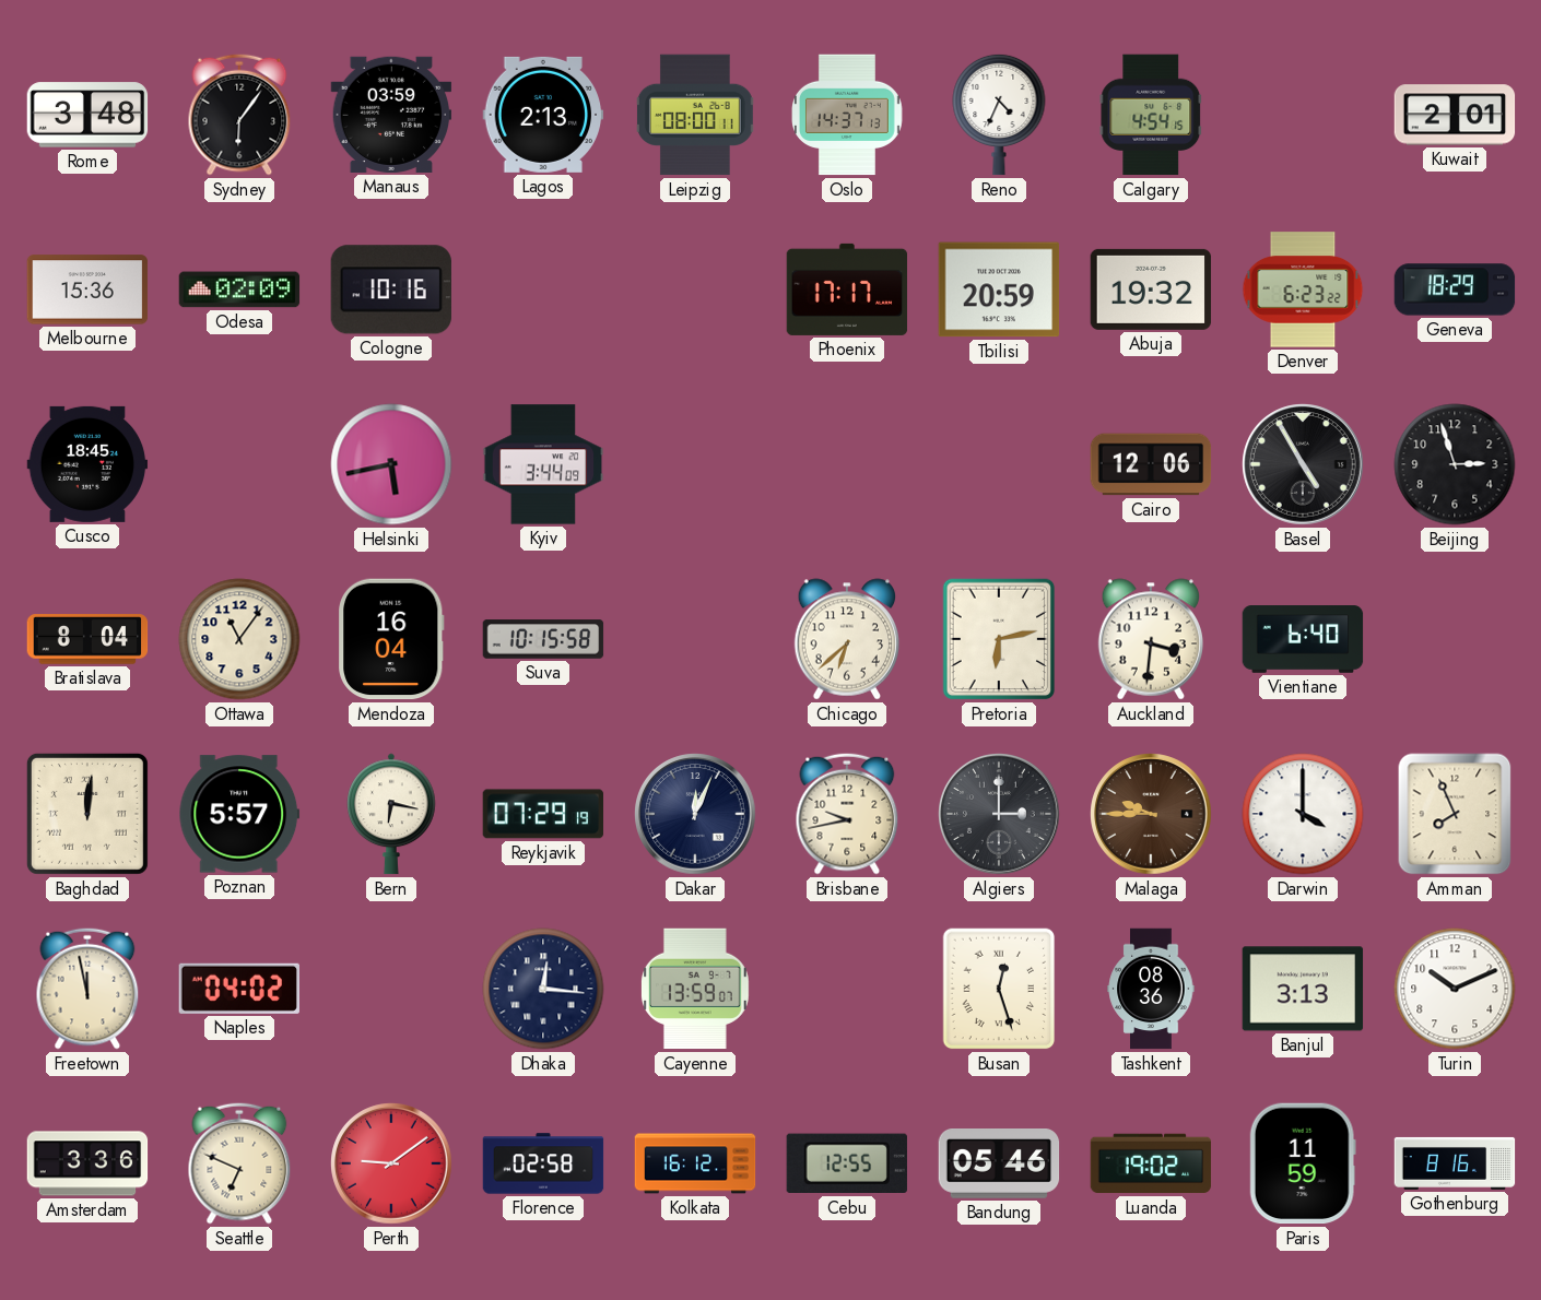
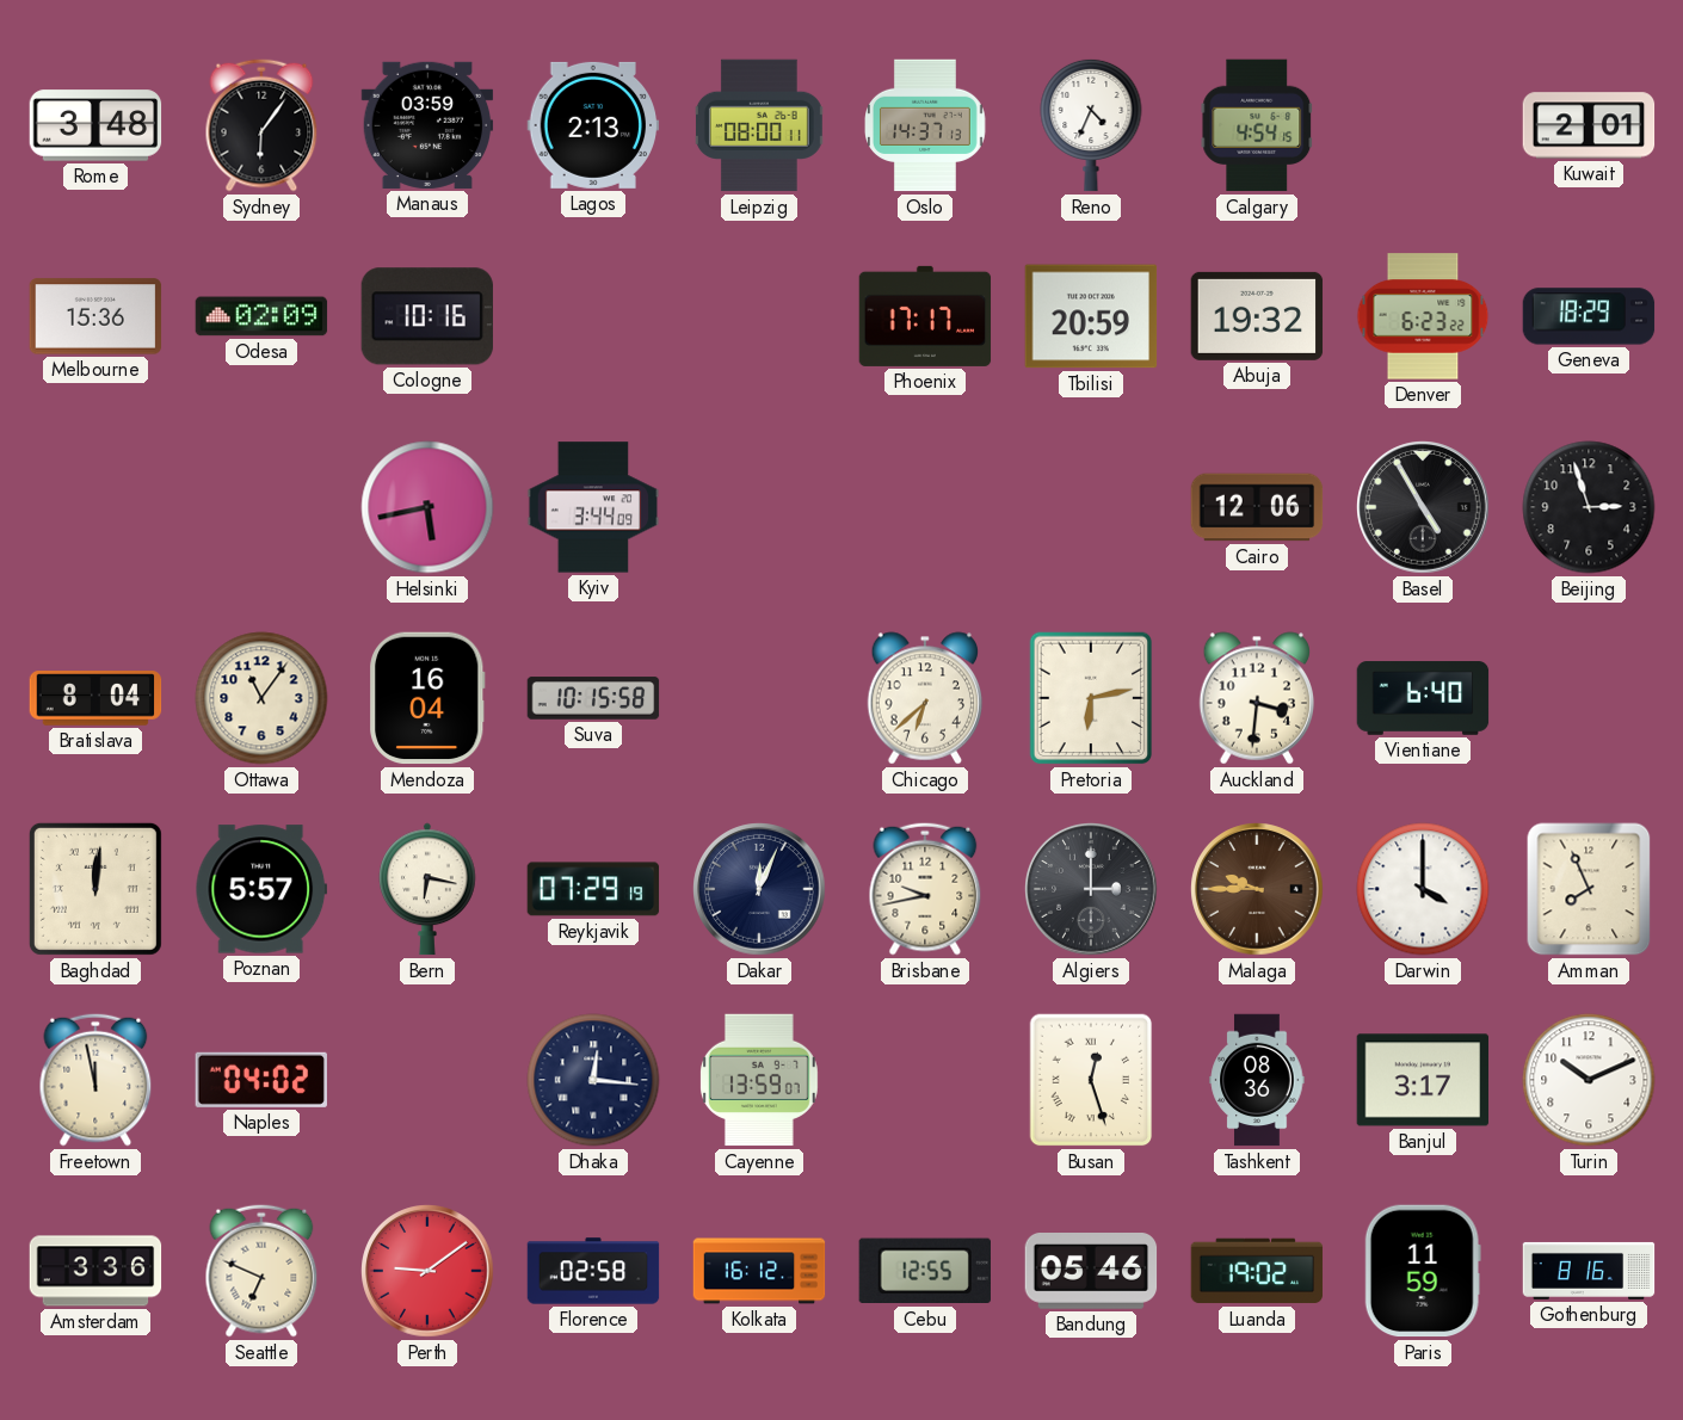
Cusco: 18:45 -> none
Banjul: 3:13 -> 3:17
